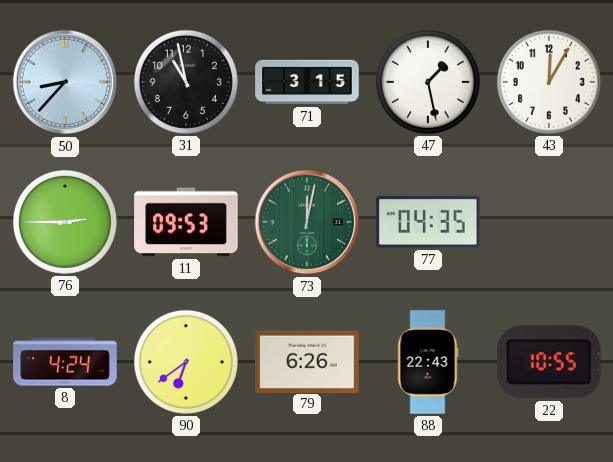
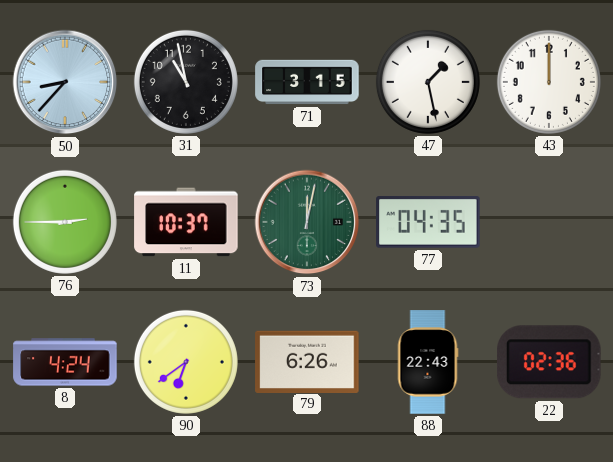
43: 12:05 -> 12:00
11: 09:53 -> 10:37
22: 10:55 -> 02:36
